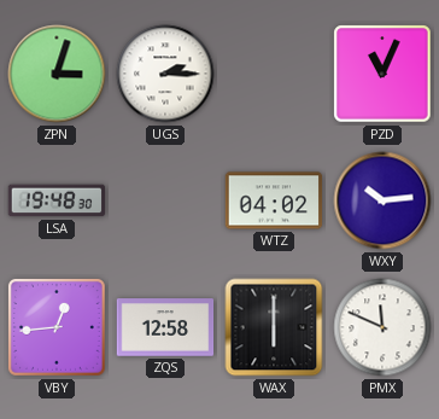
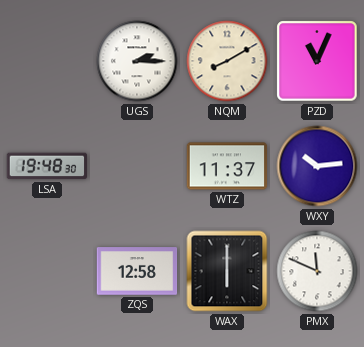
ZPN: 3:03 -> none
NQM: none -> 8:10
WTZ: 04:02 -> 11:37
VBY: 12:44 -> none
